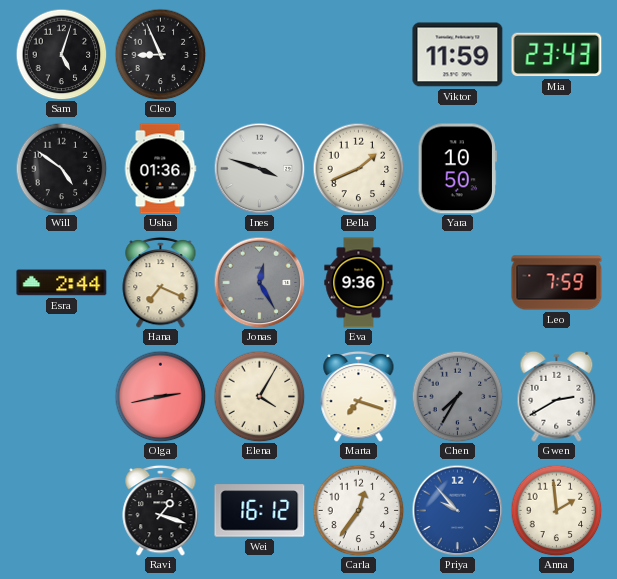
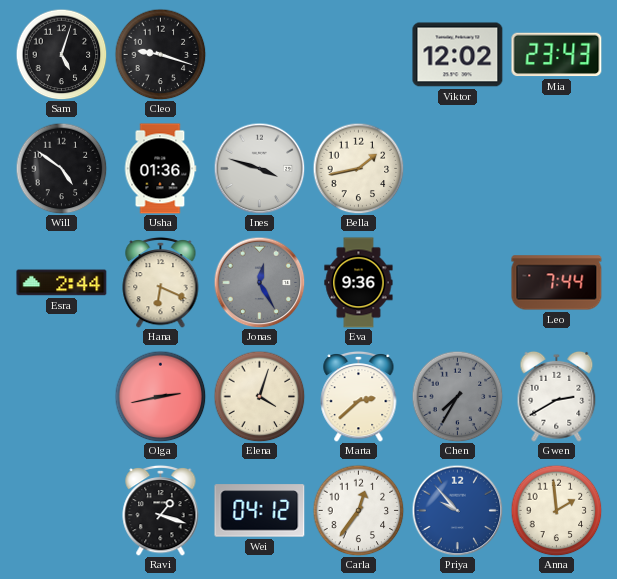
Cleo: 8:56 -> 9:18
Viktor: 11:59 -> 12:02
Bella: 1:41 -> 1:43
Yara: 10:50 -> none
Hana: 7:19 -> 6:19
Leo: 7:59 -> 7:44
Elena: 4:05 -> 4:03
Marta: 7:18 -> 2:38
Wei: 16:12 -> 04:12
